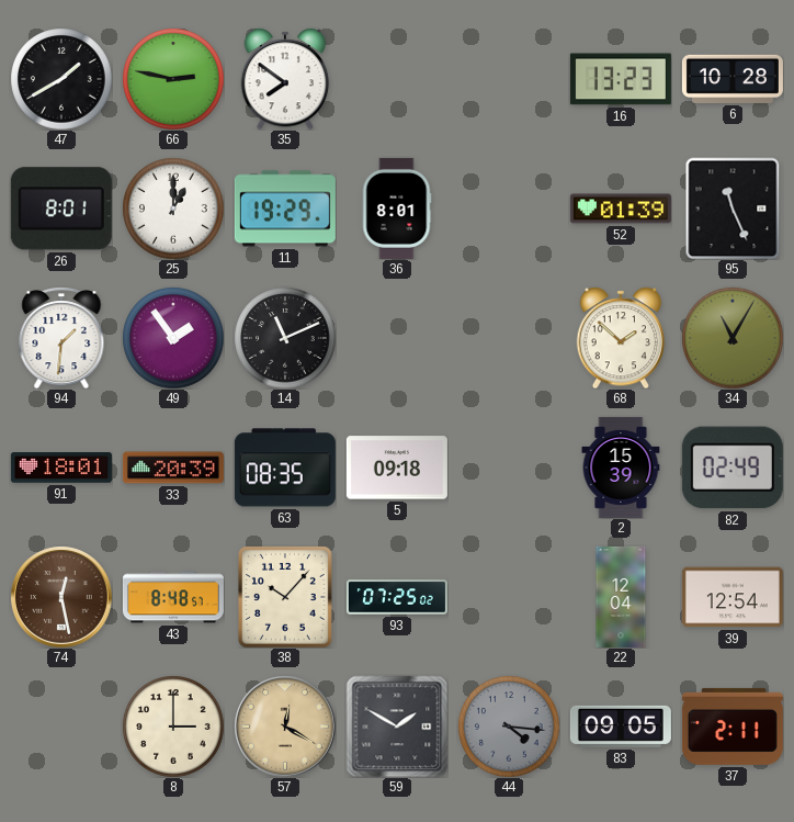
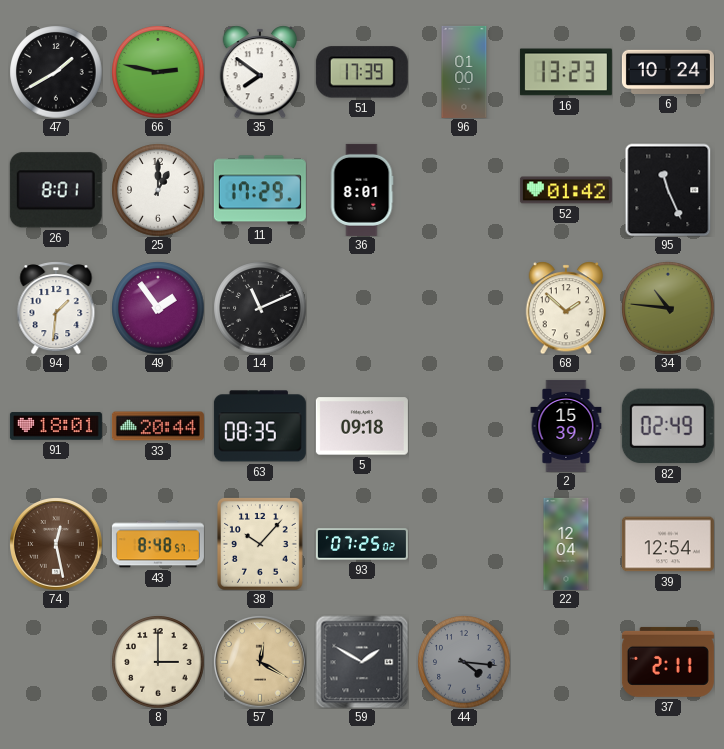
51: none -> 17:39
96: none -> 01:00
6: 10:28 -> 10:24
11: 19:29 -> 17:29
52: 01:39 -> 01:42
34: 11:05 -> 10:46
33: 20:39 -> 20:44
83: 09:05 -> none
